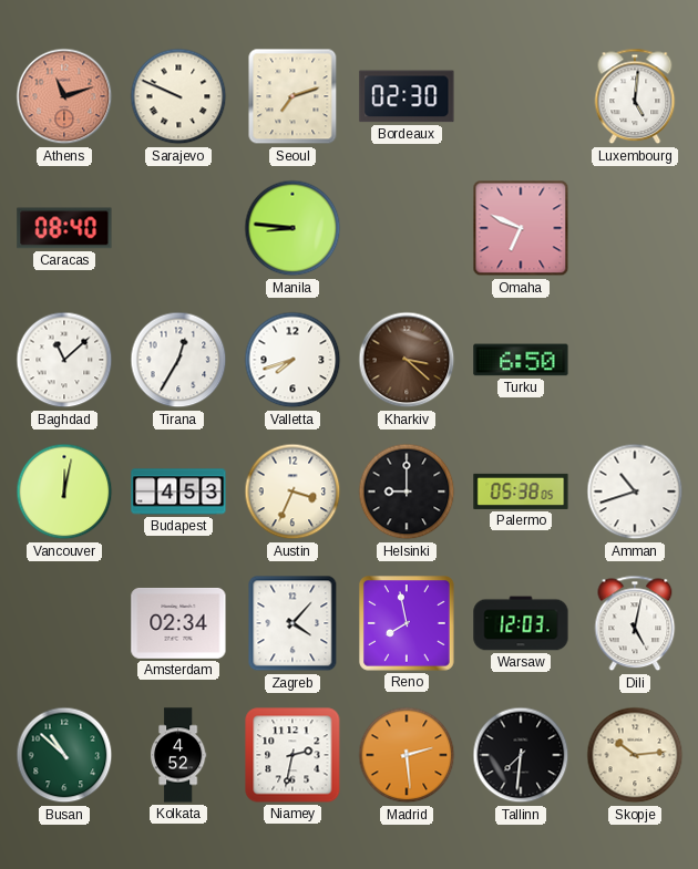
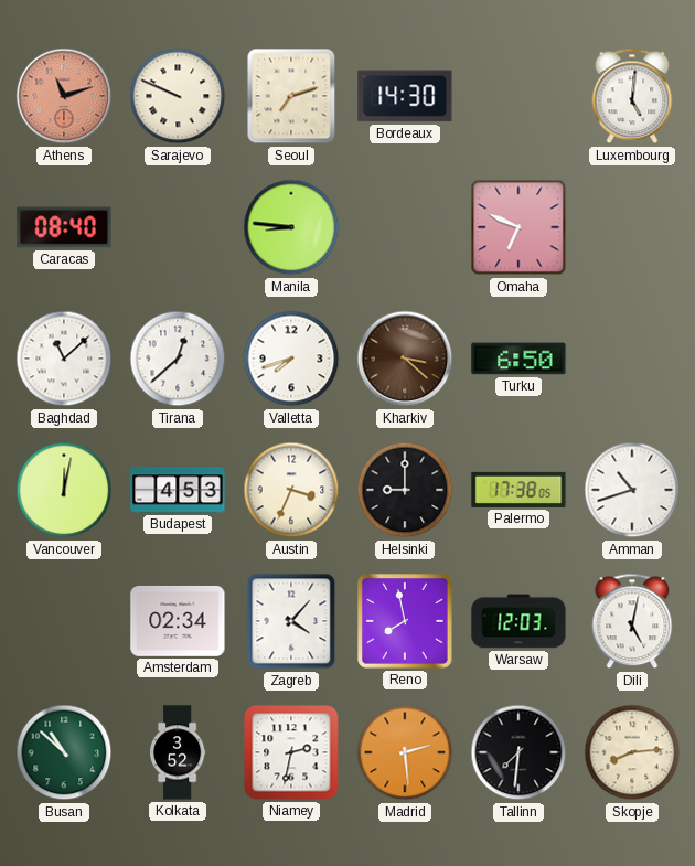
Bordeaux: 02:30 -> 14:30
Tirana: 12:35 -> 12:38
Palermo: 05:38 -> 17:38
Kolkata: 4:52 -> 3:52
Skopje: 10:14 -> 8:14
